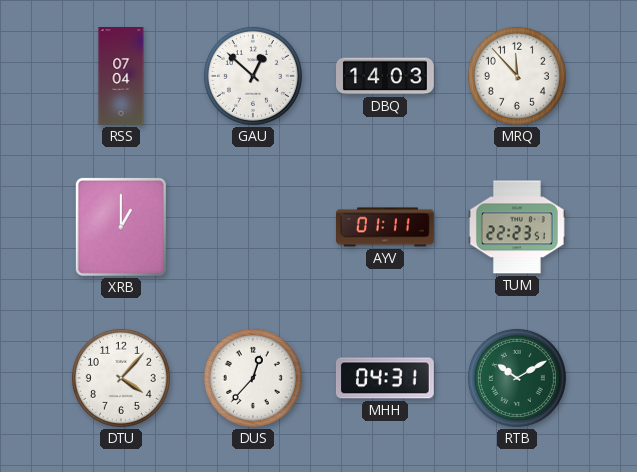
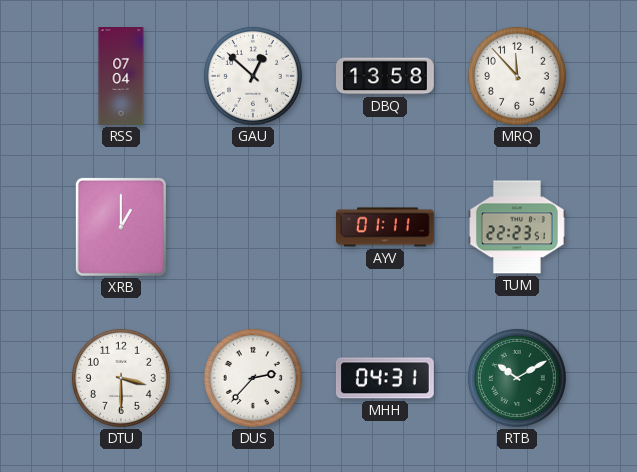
DBQ: 14:03 -> 13:58
DTU: 4:07 -> 3:30
DUS: 12:37 -> 2:37
